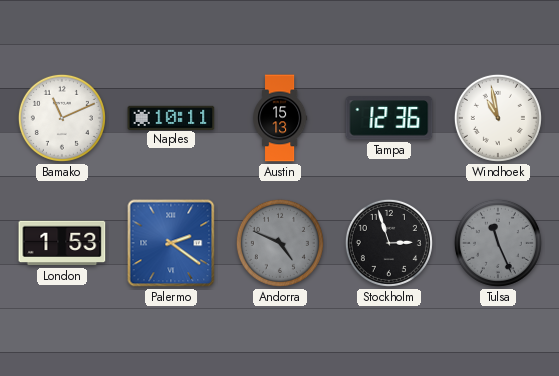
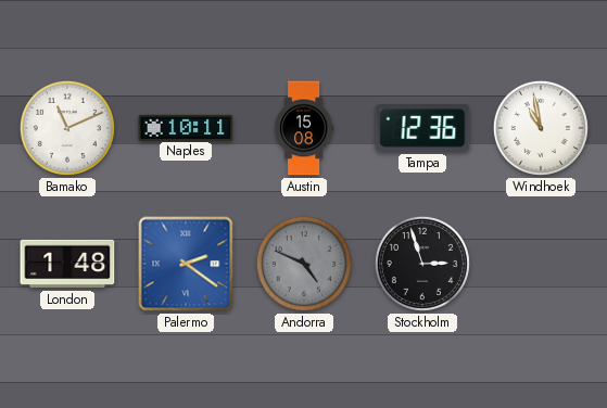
Austin: 15:13 -> 15:08
London: 1:53 -> 1:48
Tulsa: 11:26 -> none
